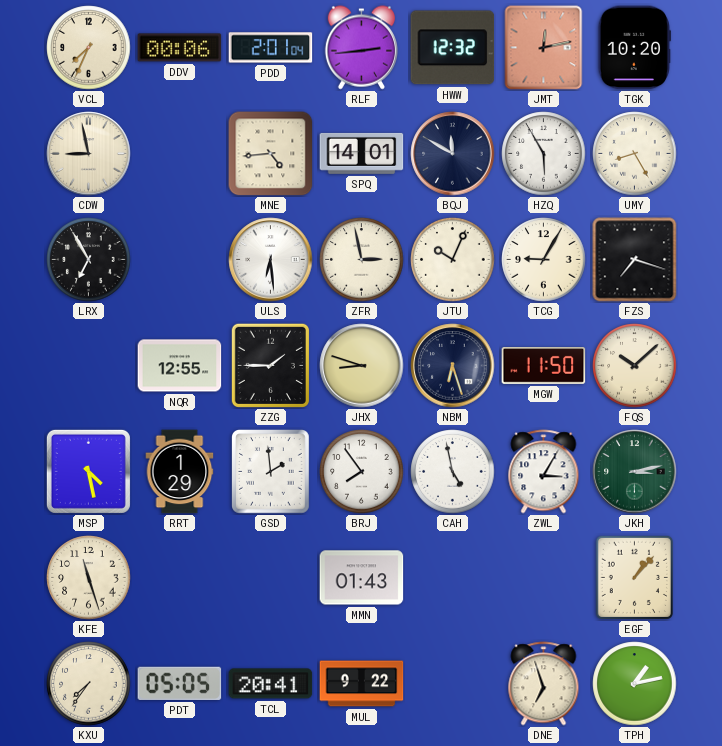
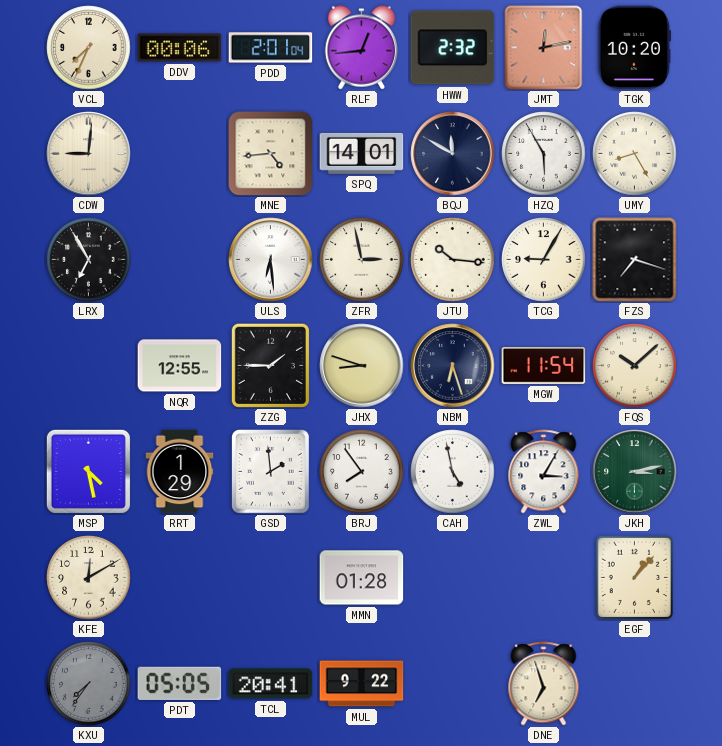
RLF: 2:44 -> 12:44
HWW: 12:32 -> 2:32
CDW: 8:58 -> 9:01
JTU: 10:04 -> 10:16
MGW: 11:50 -> 11:54
KFE: 11:27 -> 12:10
MMN: 01:43 -> 01:28
KXU dial: cream -> grey
TPH: 1:13 -> none
